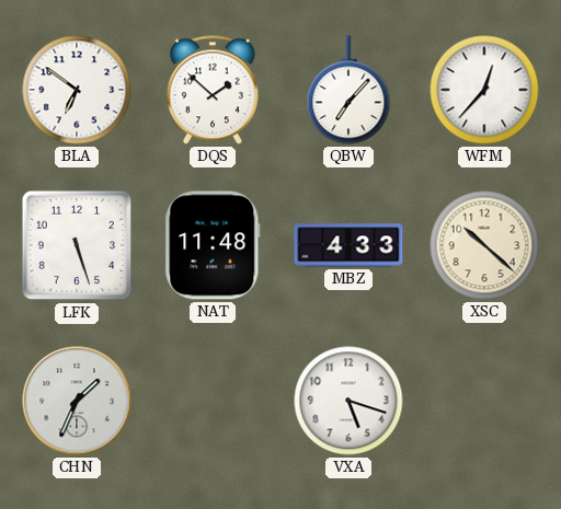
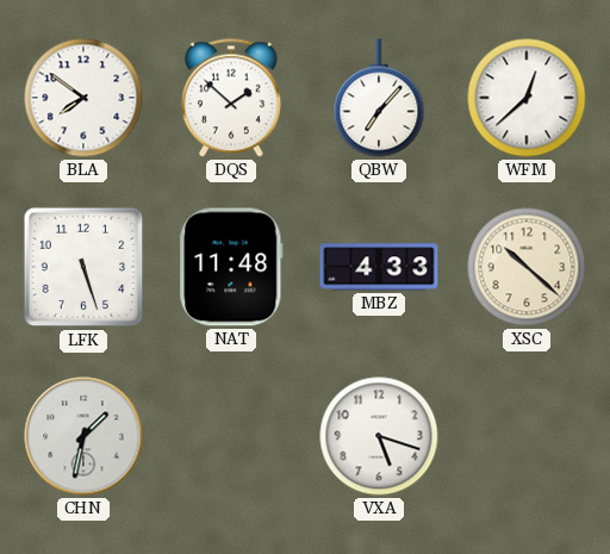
BLA: 6:51 -> 7:51
WFM: 12:37 -> 12:38
CHN: 1:34 -> 1:32
